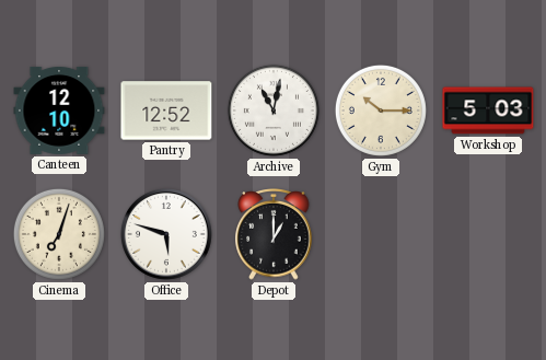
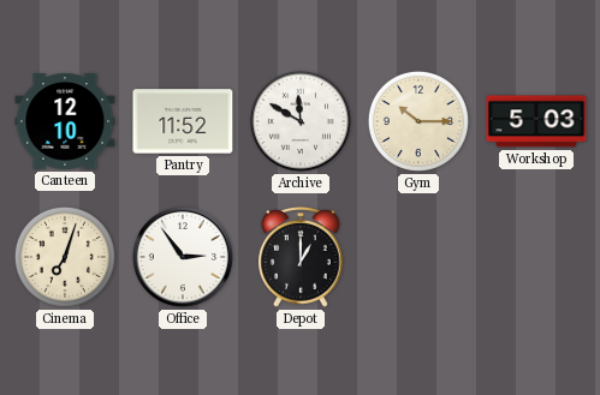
Pantry: 12:52 -> 11:52
Archive: 11:02 -> 11:50
Office: 5:48 -> 2:54
